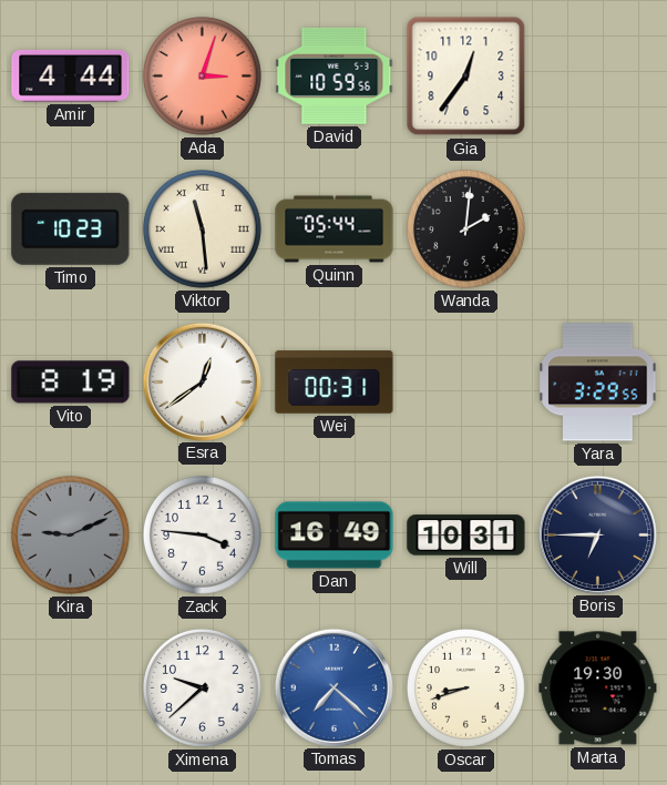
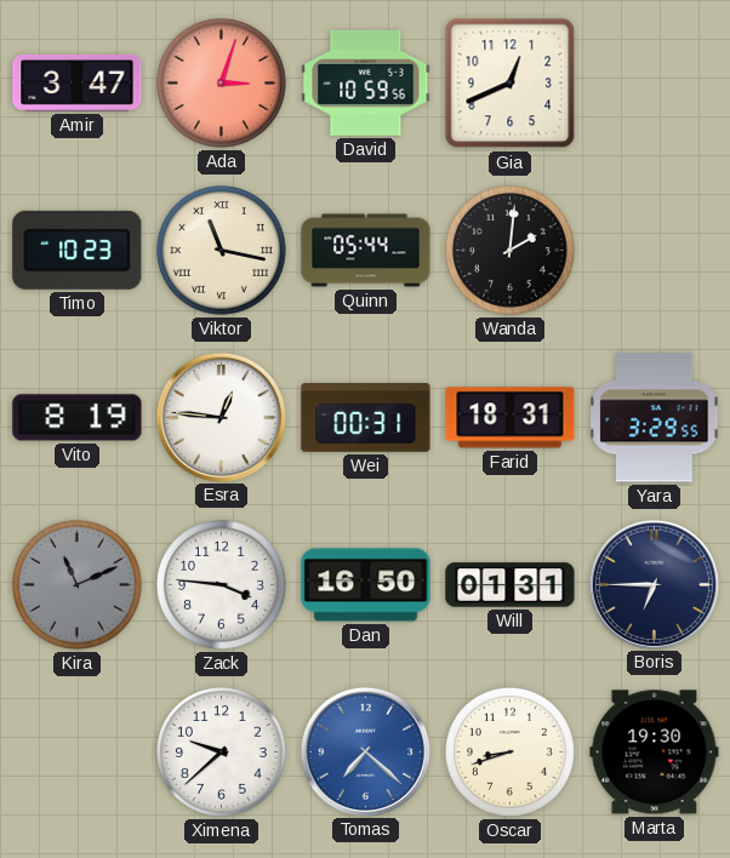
Amir: 4:44 -> 3:47
Gia: 12:36 -> 12:41
Viktor: 11:29 -> 11:17
Esra: 12:39 -> 12:46
Farid: none -> 18:31
Kira: 9:11 -> 11:11
Dan: 16:49 -> 16:50
Will: 10:31 -> 01:31
